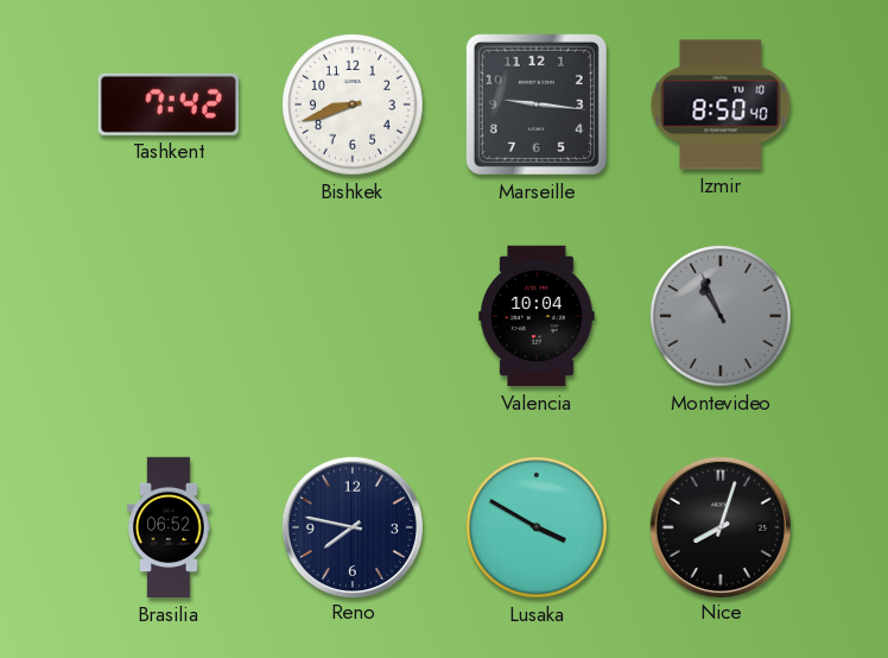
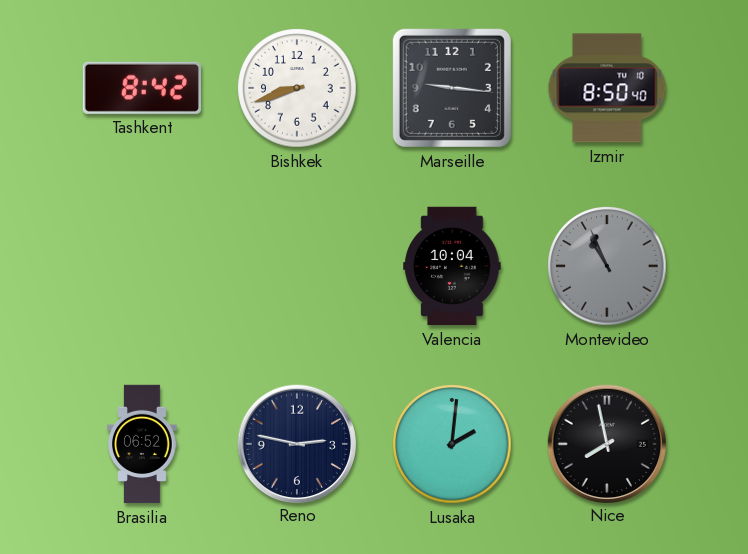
Tashkent: 7:42 -> 8:42
Reno: 7:47 -> 2:47
Lusaka: 3:50 -> 2:01
Nice: 8:03 -> 7:58
